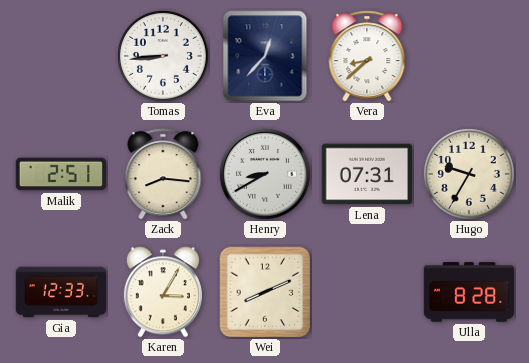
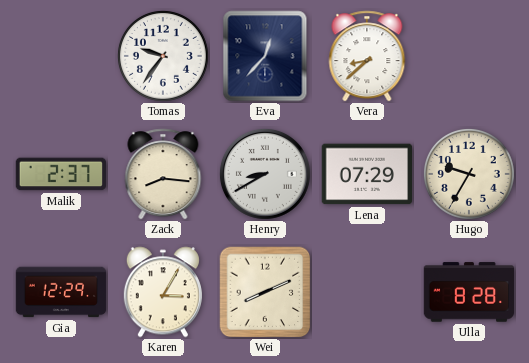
Tomas: 8:44 -> 9:36
Malik: 2:51 -> 2:37
Lena: 07:31 -> 07:29
Gia: 12:33 -> 12:29
